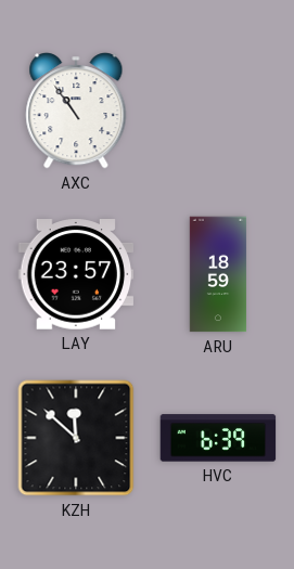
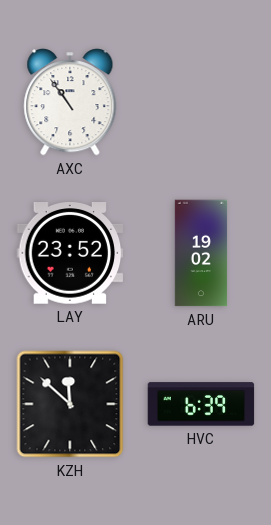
LAY: 23:57 -> 23:52
ARU: 18:59 -> 19:02
